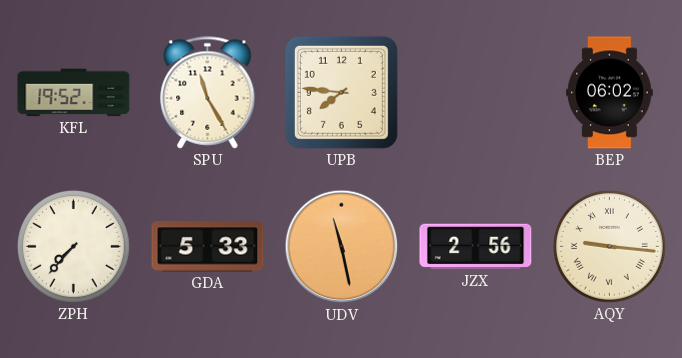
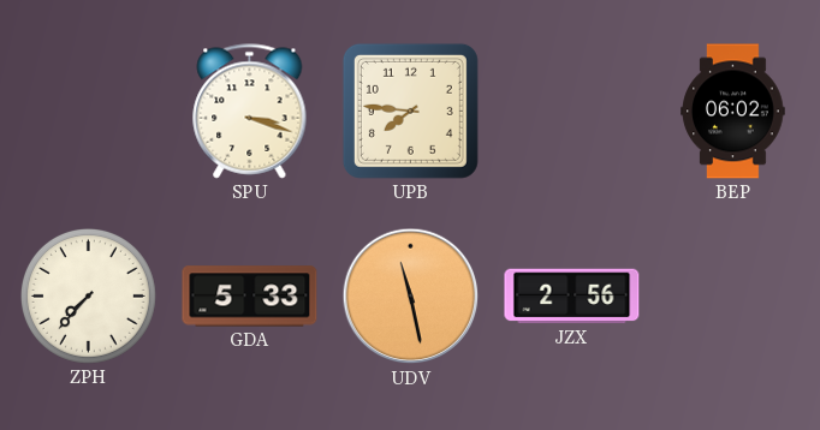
KFL: 19:52 -> none
SPU: 11:25 -> 3:18
AQY: 9:16 -> none
